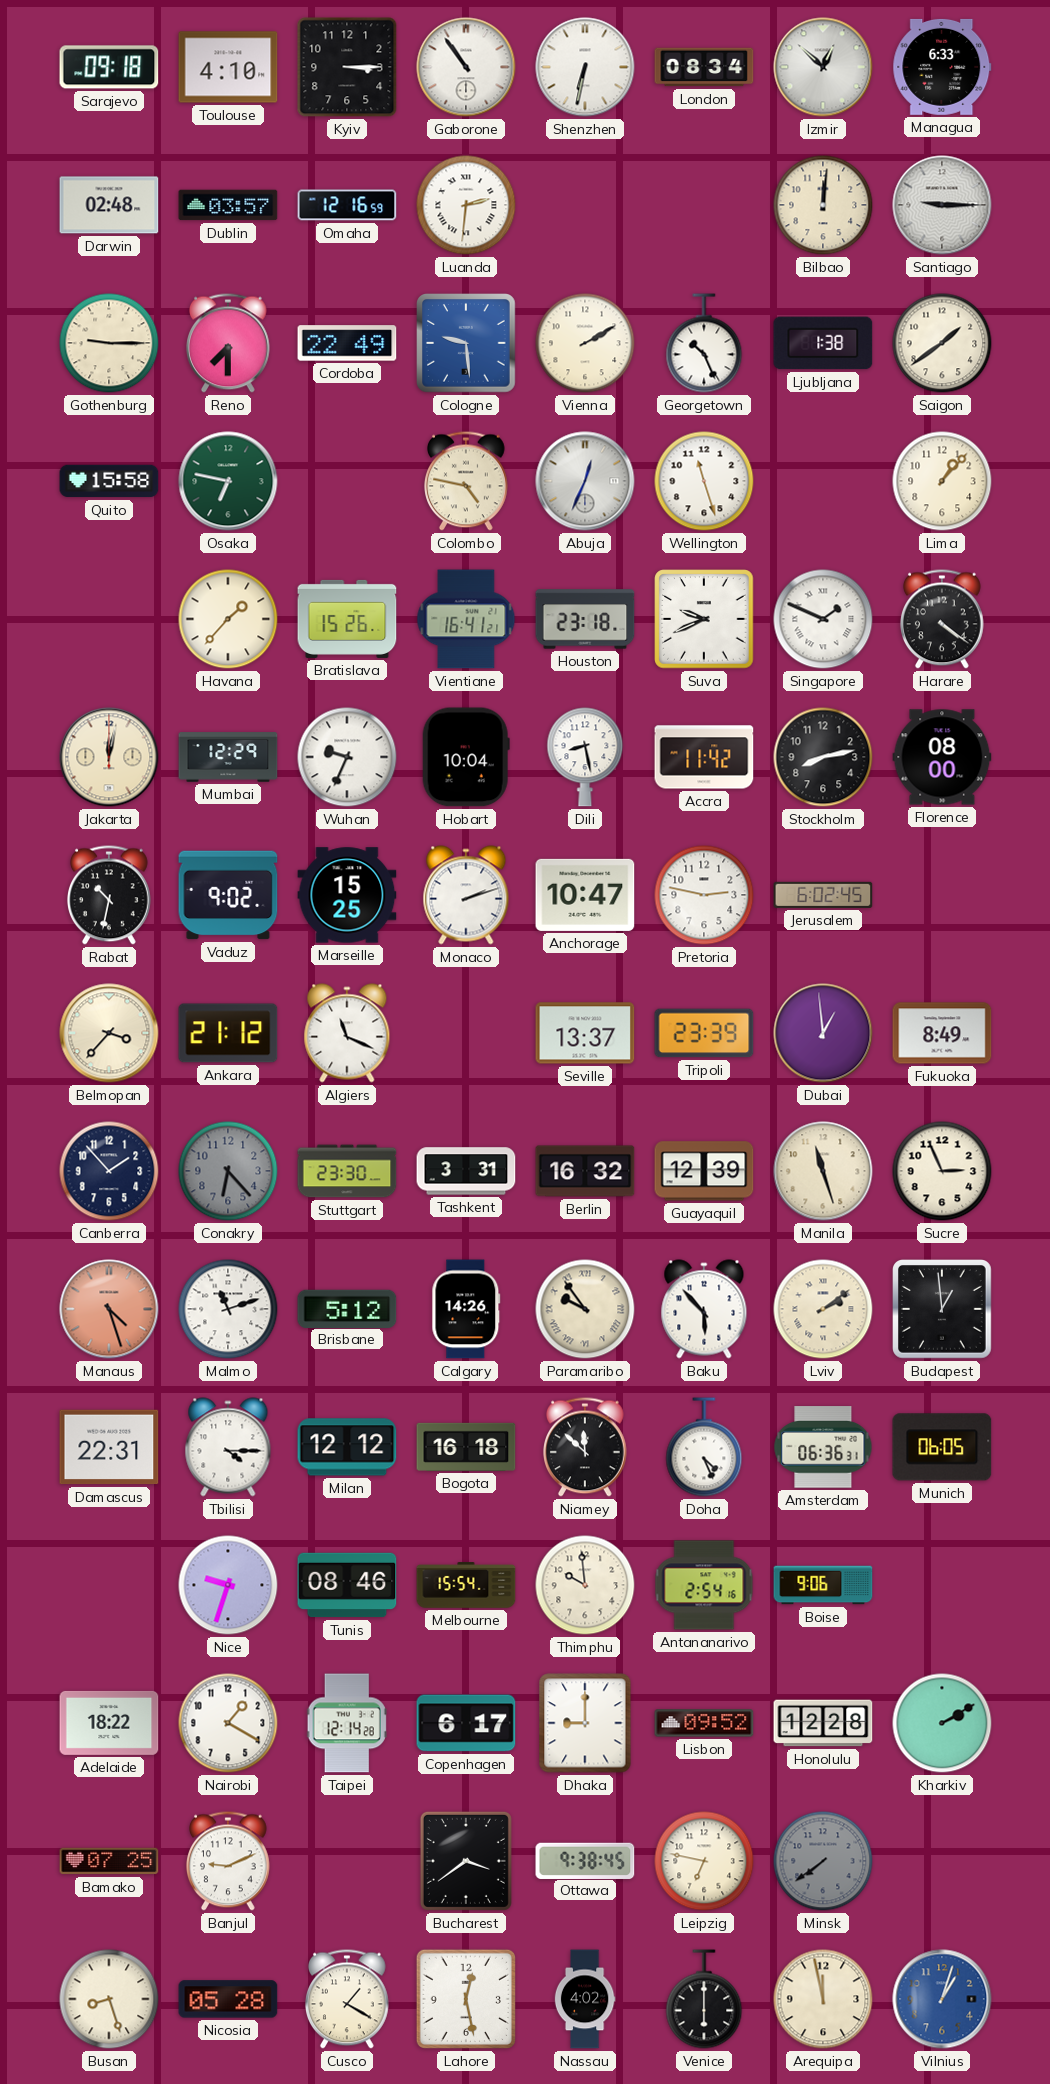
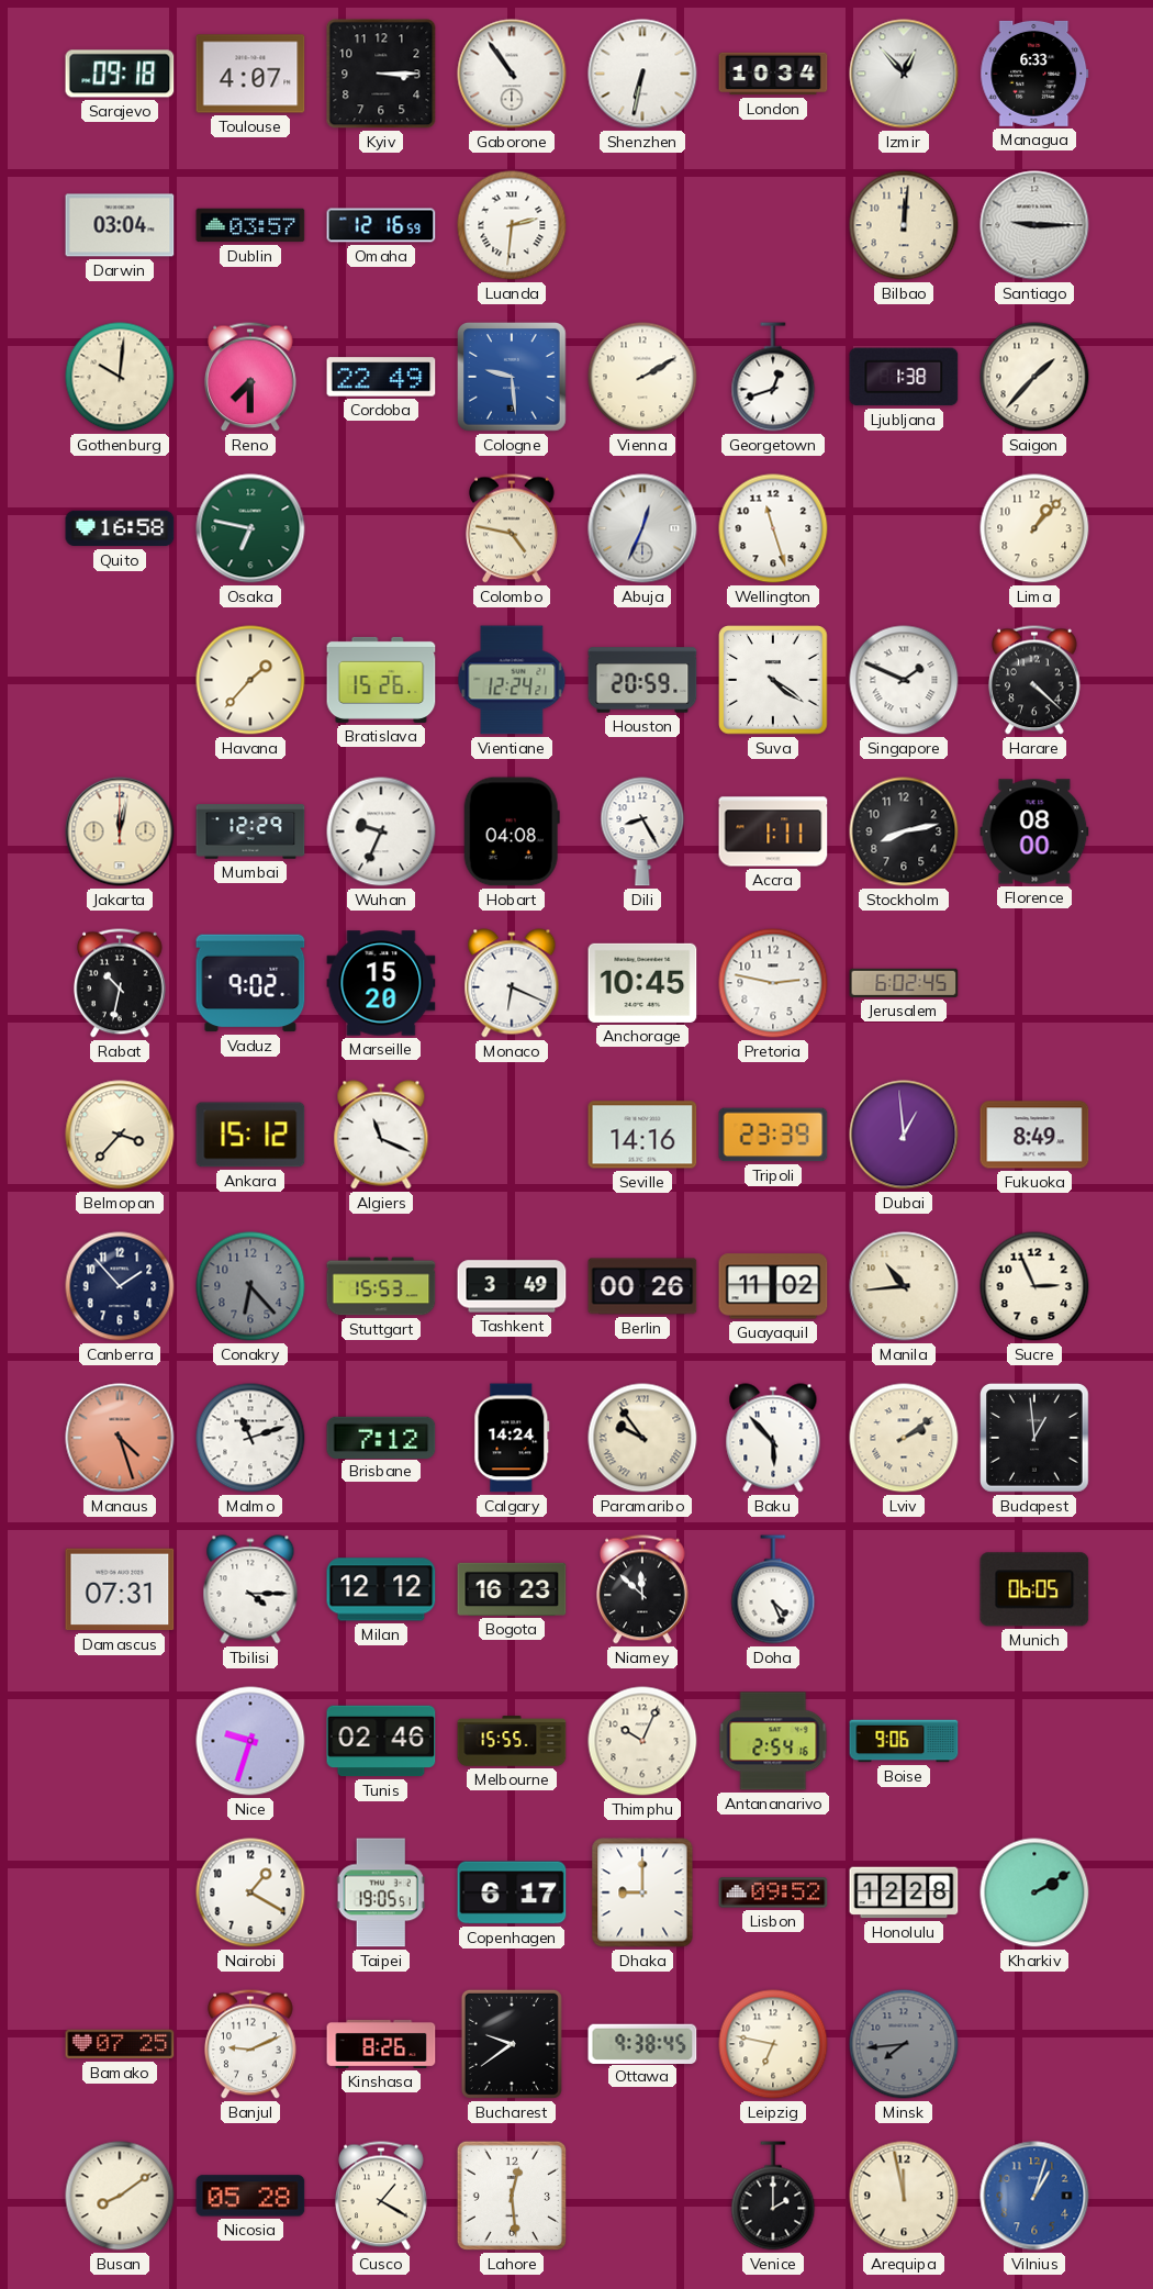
Toulouse: 4:10 -> 4:07
London: 08:34 -> 10:34
Izmir: 12:52 -> 12:53
Darwin: 02:48 -> 03:04
Gothenburg: 9:15 -> 10:01
Georgetown: 10:26 -> 12:42
Saigon: 1:39 -> 1:37
Quito: 15:58 -> 16:58
Vientiane: 16:41 -> 12:24
Houston: 23:18 -> 20:59
Suva: 9:41 -> 4:21
Harare: 4:21 -> 4:22
Hobart: 10:04 -> 04:08
Dili: 8:28 -> 8:25
Accra: 11:42 -> 1:11
Marseille: 15:25 -> 15:20
Monaco: 2:12 -> 6:19
Anchorage: 10:47 -> 10:45
Ankara: 21:12 -> 15:12
Seville: 13:37 -> 14:16
Stuttgart: 23:30 -> 15:53
Tashkent: 3:31 -> 3:49
Berlin: 16:32 -> 00:26
Guayaquil: 12:39 -> 11:02
Manila: 11:27 -> 10:44
Brisbane: 5:12 -> 7:12
Calgary: 14:26 -> 14:24
Damascus: 22:31 -> 07:31
Bogota: 16:18 -> 16:23
Amsterdam: 06:36 -> none
Tunis: 08:46 -> 02:46
Melbourne: 15:54 -> 15:55
Thimphu: 9:59 -> 10:04
Adelaide: 18:22 -> none
Taipei: 12:14 -> 19:05
Kinshasa: none -> 8:26
Bucharest: 3:39 -> 9:39
Minsk: 7:39 -> 7:44
Busan: 8:27 -> 8:09
Lahore: 12:28 -> 12:29
Nassau: 4:02 -> none
Venice: 6:00 -> 2:00
